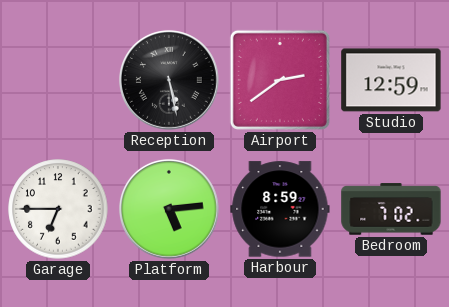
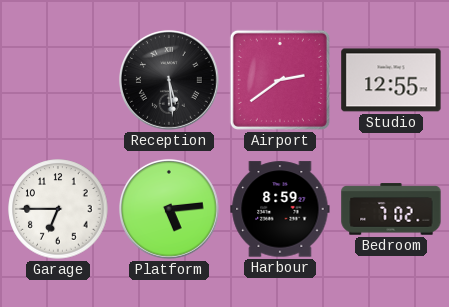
Reception: 5:28 -> 5:29
Studio: 12:59 -> 12:55
